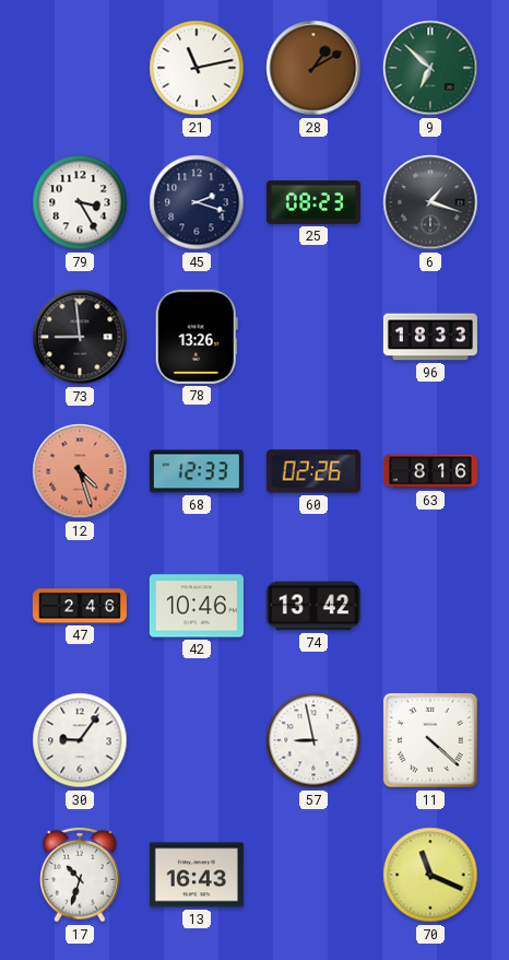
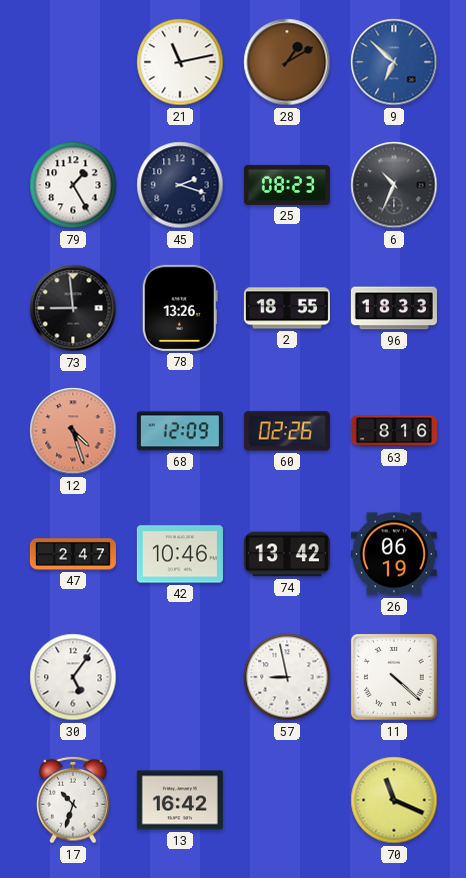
9 dial: green -> blue
79: 3:25 -> 1:25
6: 1:18 -> 10:34
2: none -> 18:55
68: 12:33 -> 12:09
47: 2:46 -> 2:47
26: none -> 06:19
30: 9:06 -> 5:06
13: 16:43 -> 16:42
